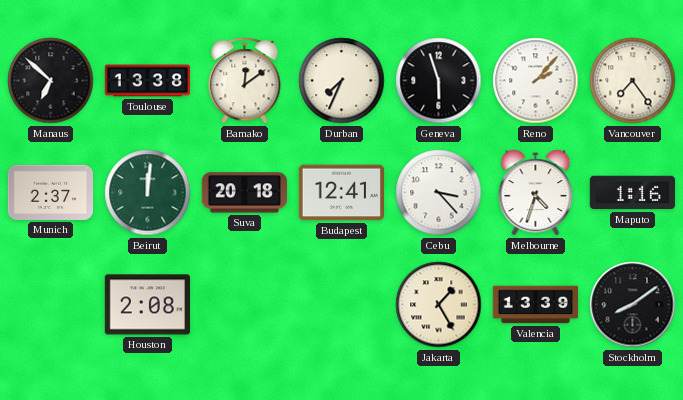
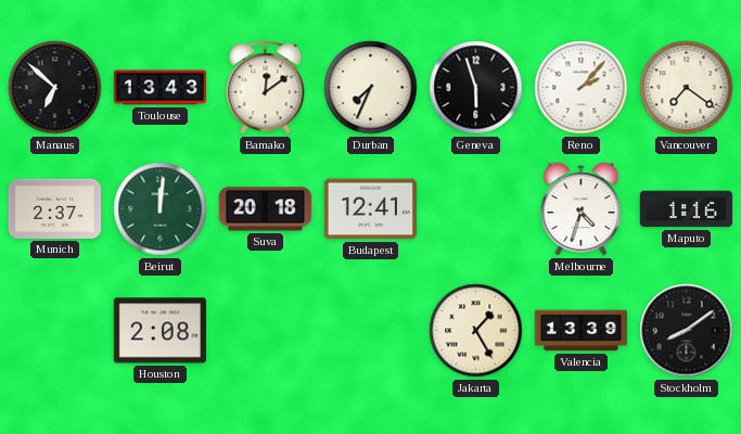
Toulouse: 13:38 -> 13:43
Vancouver: 7:24 -> 7:21
Cebu: 3:23 -> none
